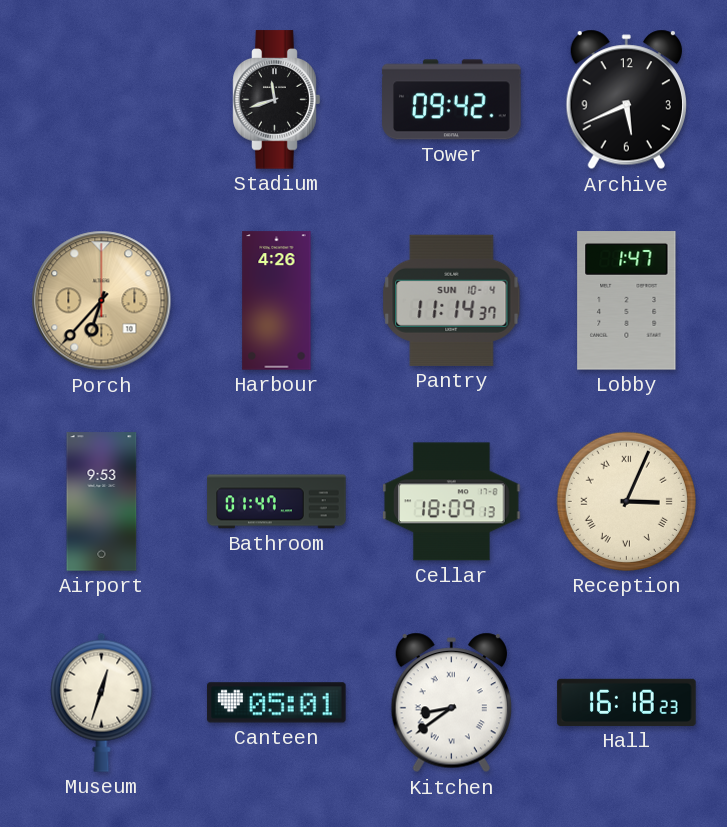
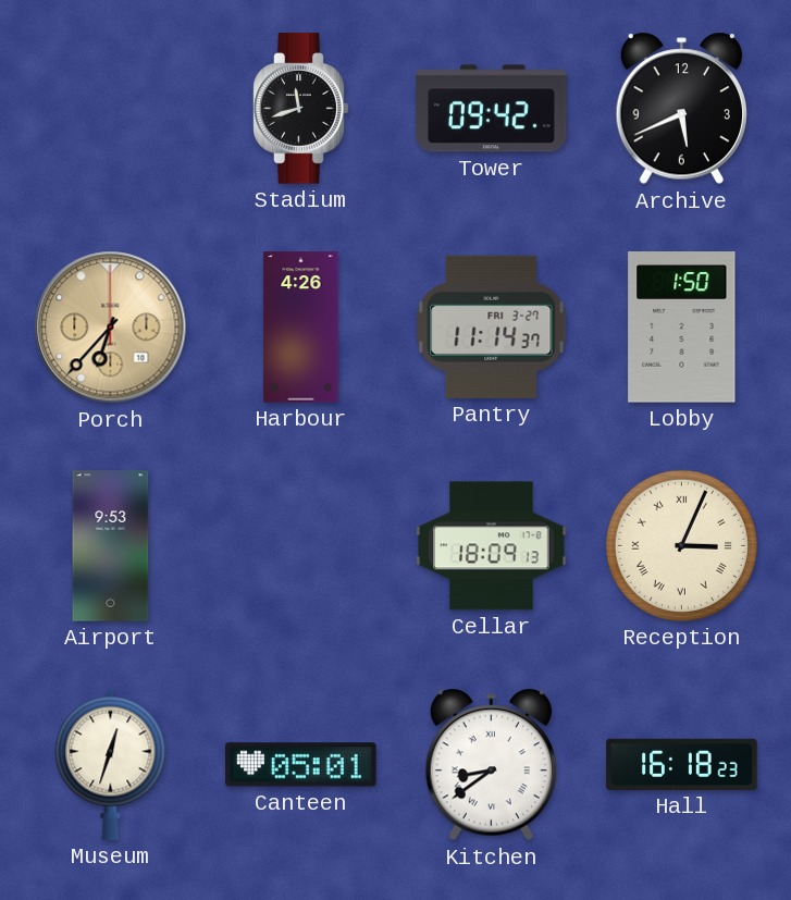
Pantry date: SUN 10-4 -> FRI 3-27
Lobby: 1:47 -> 1:50
Bathroom: 01:47 -> none
